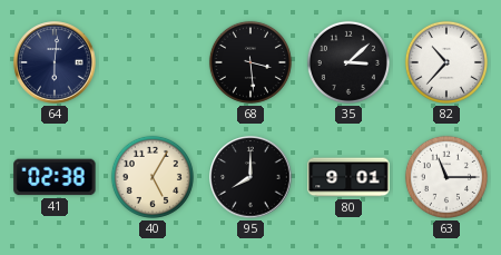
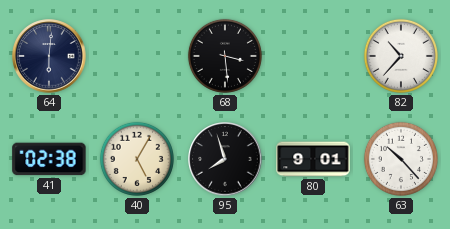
35: 3:08 -> none
95: 8:00 -> 7:57
63: 11:15 -> 10:23
